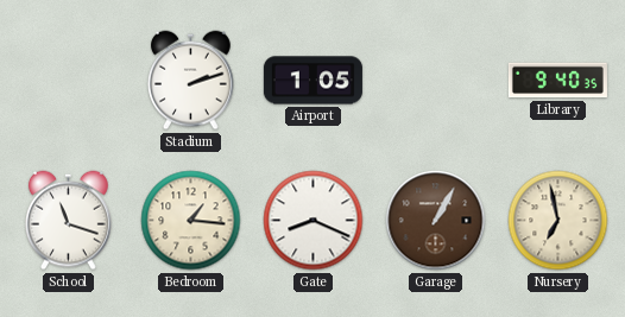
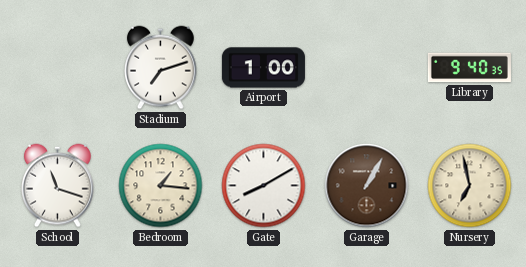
Stadium: 2:12 -> 7:12
Airport: 1:05 -> 1:00
Gate: 8:19 -> 8:10
